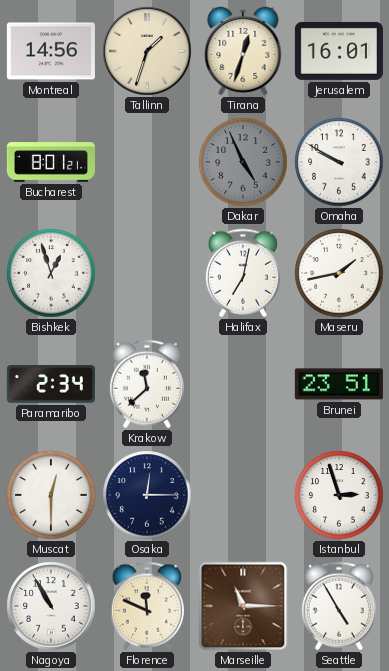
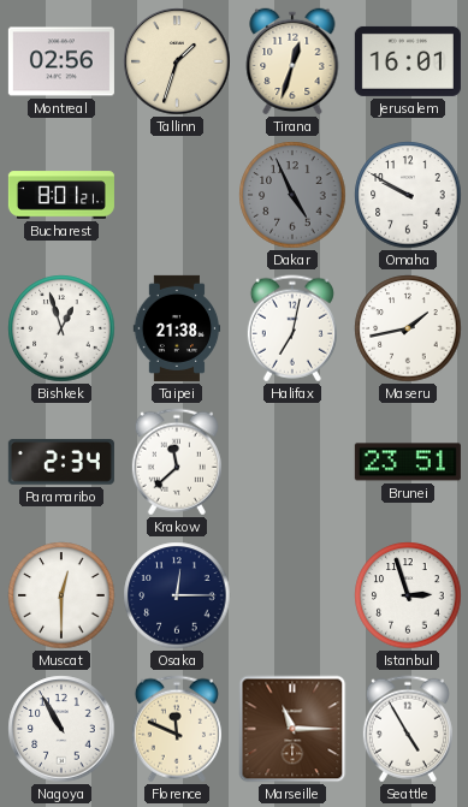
Montreal: 14:56 -> 02:56
Taipei: none -> 21:38
